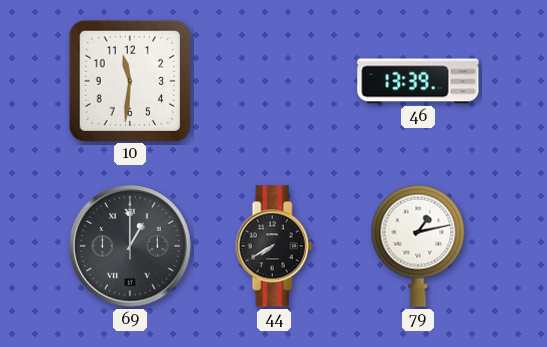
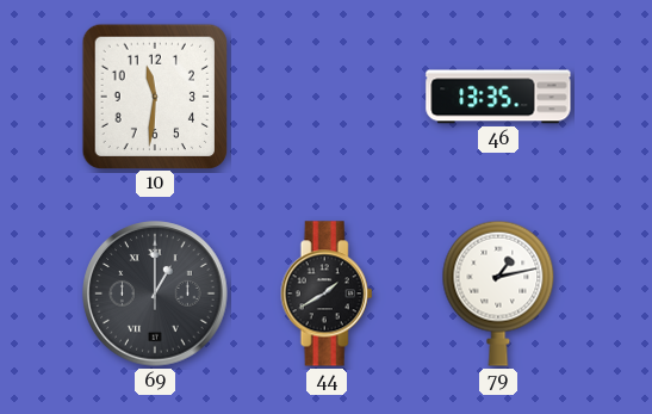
46: 13:39 -> 13:35
44: 7:40 -> 1:40
